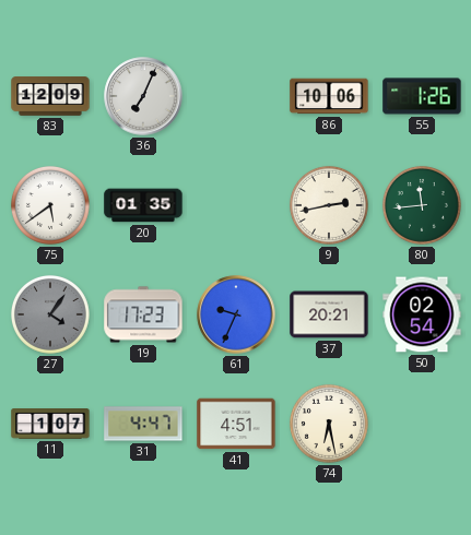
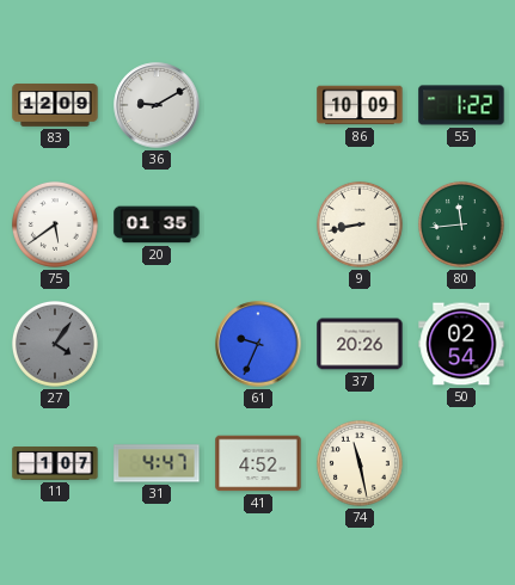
36: 7:04 -> 9:10
86: 10:06 -> 10:09
55: 1:26 -> 1:22
9: 2:43 -> 8:43
19: 17:23 -> none
37: 20:21 -> 20:26
41: 4:51 -> 4:52
74: 6:28 -> 11:28
